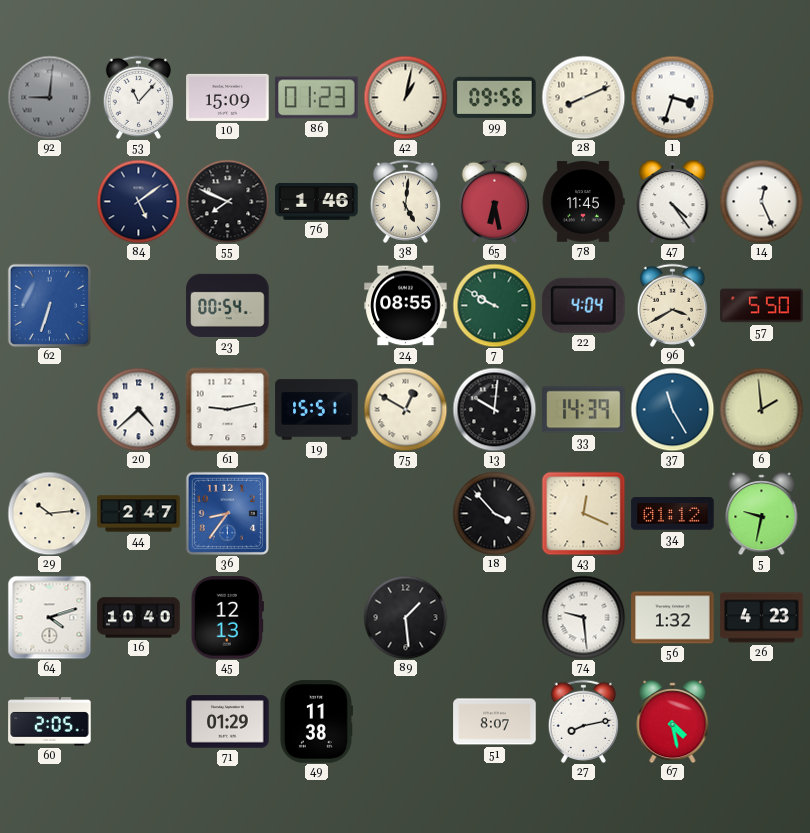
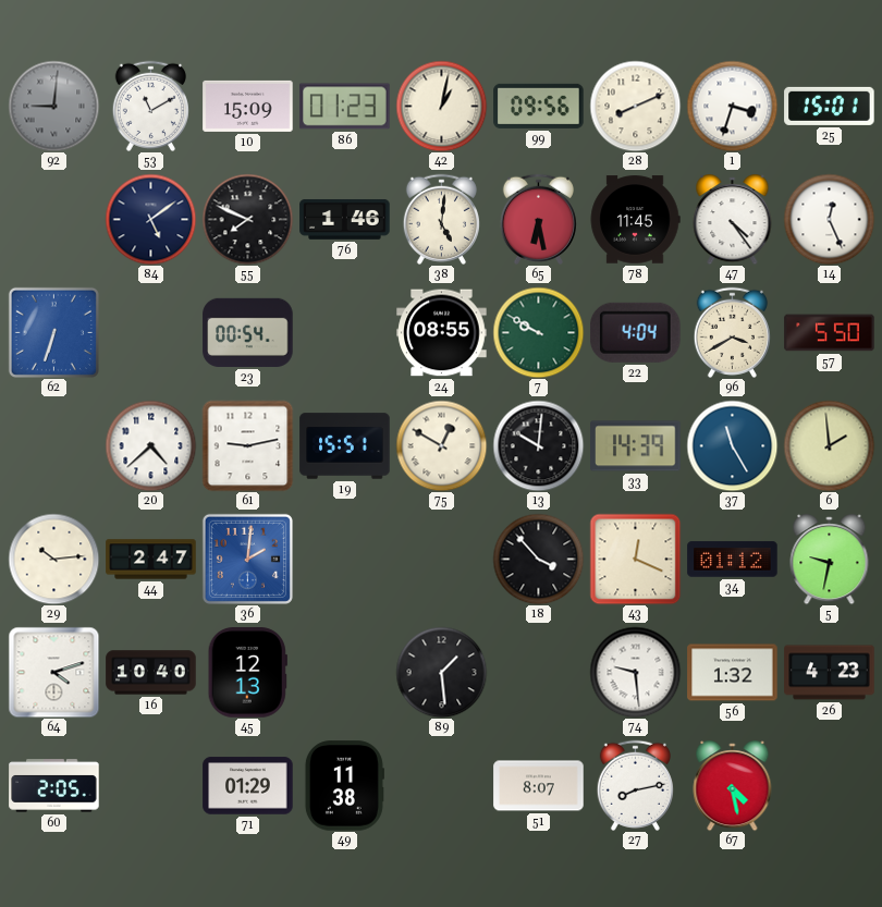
53: 11:07 -> 11:10
25: none -> 15:01
36: 8:36 -> 2:01
